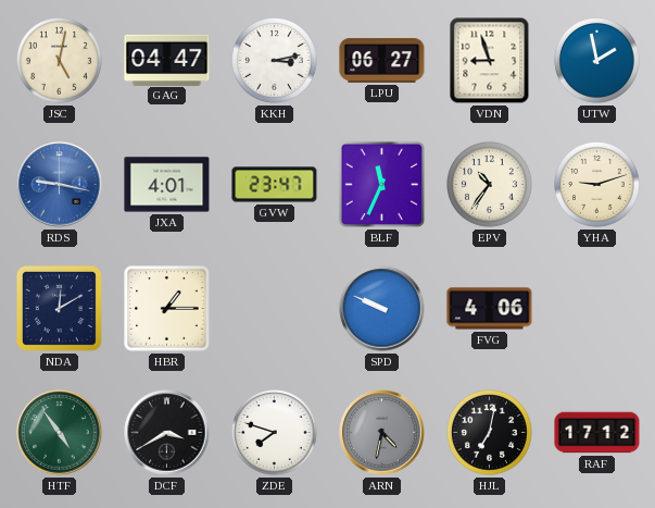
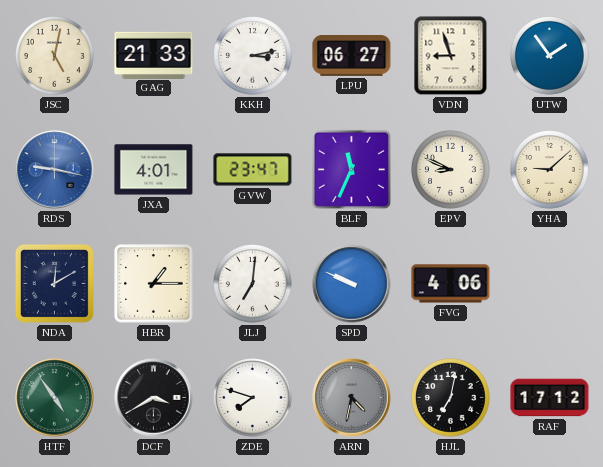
GAG: 04:47 -> 21:33
UTW: 1:58 -> 1:54
EPV: 10:36 -> 8:49
YHA: 9:12 -> 9:08
JLJ: none -> 7:01
